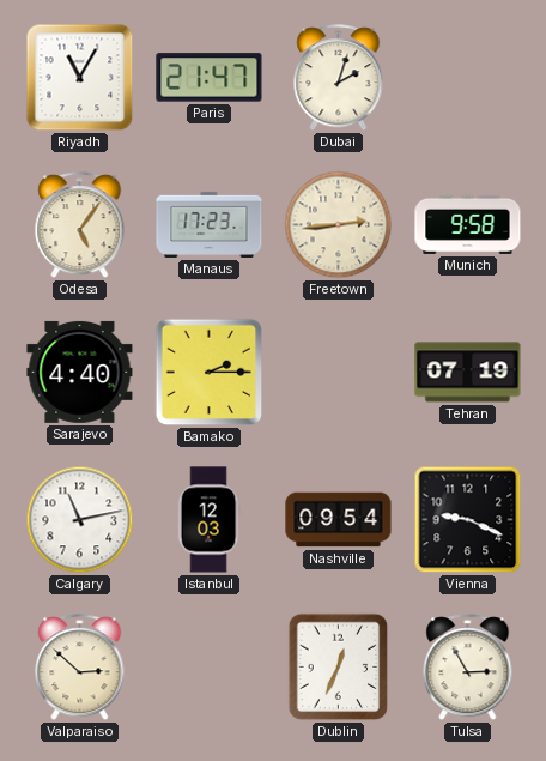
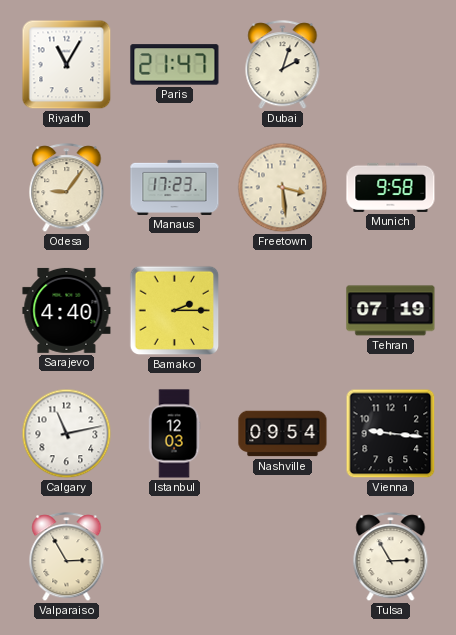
Odesa: 5:06 -> 9:06
Freetown: 2:44 -> 3:29
Vienna: 9:19 -> 9:16
Valparaiso: 2:52 -> 2:55
Dublin: 12:34 -> none
